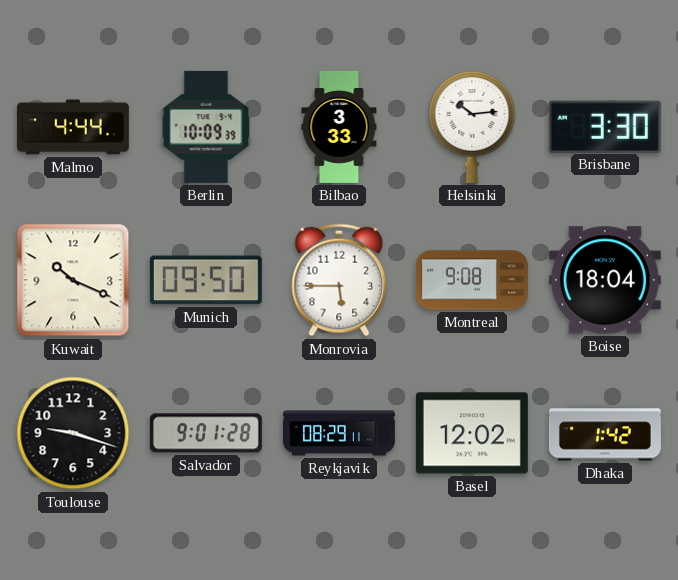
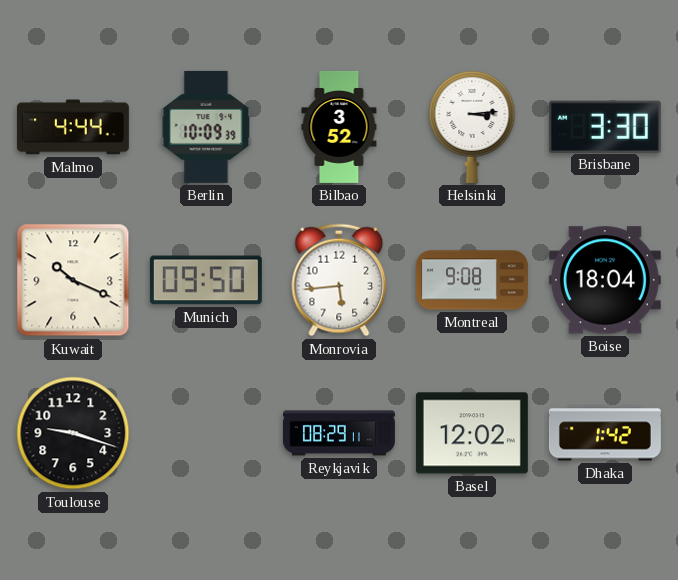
Bilbao: 3:33 -> 3:52
Helsinki: 10:14 -> 3:14
Monrovia: 5:45 -> 5:44
Salvador: 9:01 -> none
